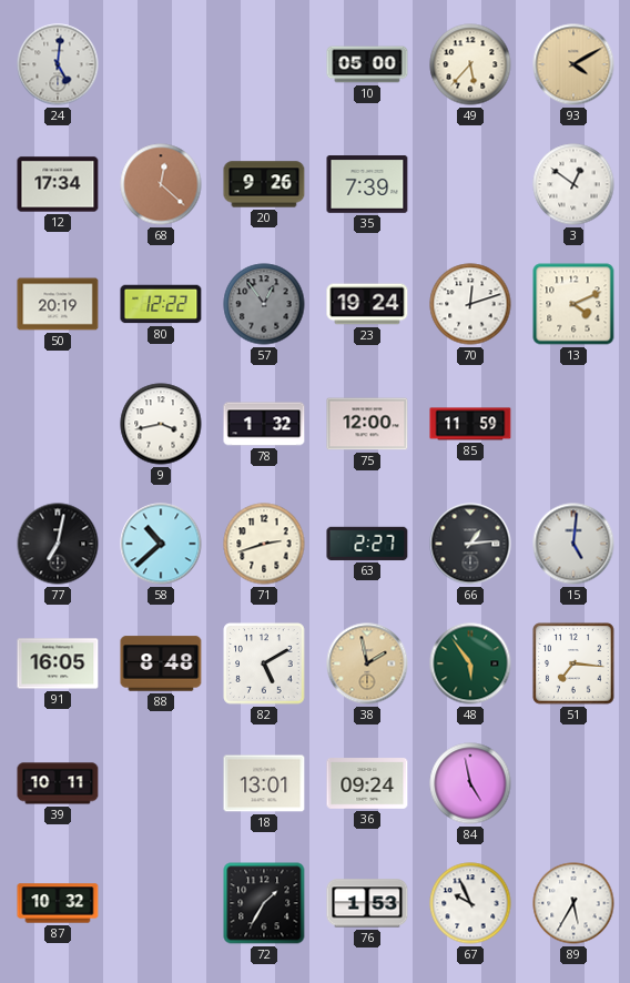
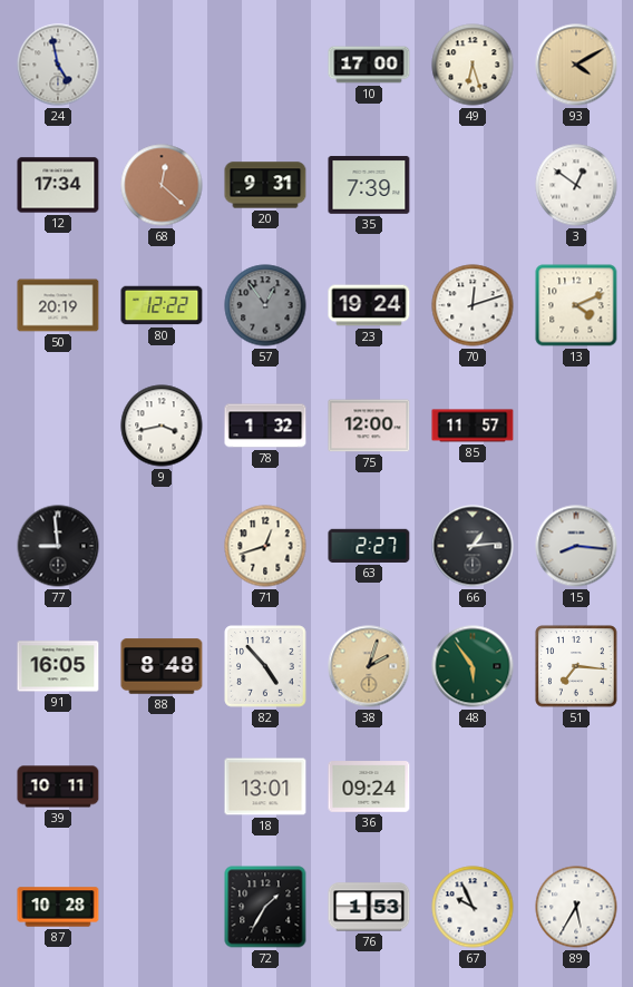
24: 5:01 -> 4:58
10: 05:00 -> 17:00
49: 5:37 -> 6:27
20: 9:26 -> 9:31
85: 11:59 -> 11:57
77: 7:02 -> 8:59
58: 10:38 -> none
71: 2:42 -> 12:42
15: 5:01 -> 8:16
82: 5:10 -> 4:53
38: 1:58 -> 2:03
84: 4:58 -> none
87: 10:32 -> 10:28
